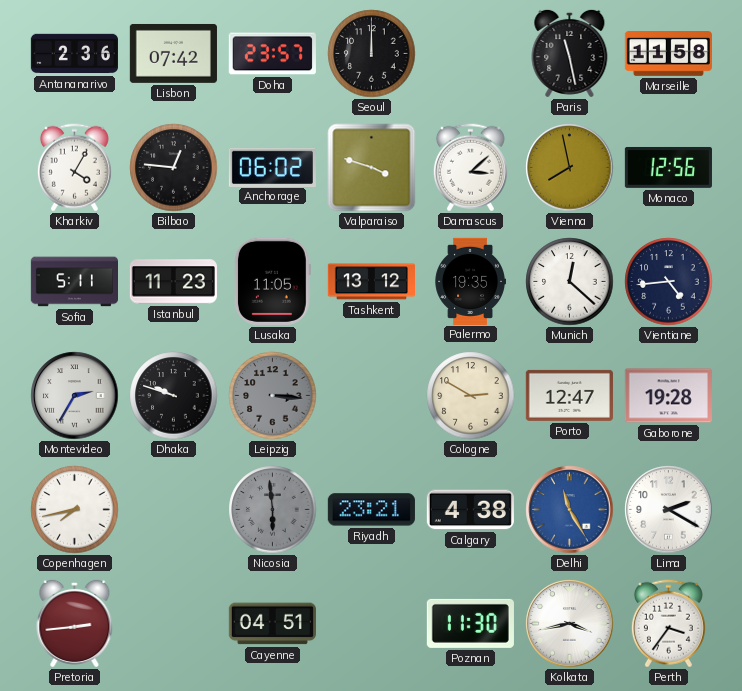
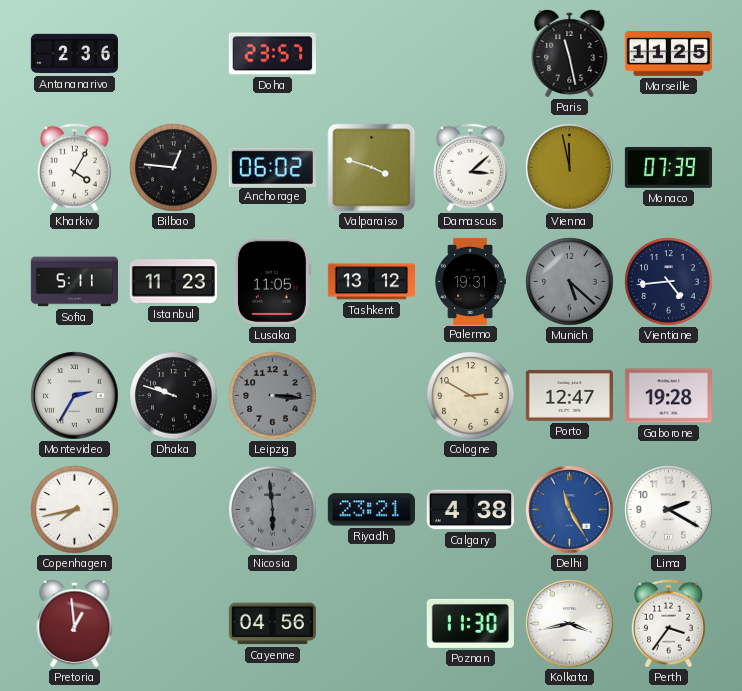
Lisbon: 07:42 -> none
Seoul: 12:00 -> none
Marseille: 11:58 -> 11:25
Vienna: 7:58 -> 11:58
Monaco: 12:56 -> 07:39
Palermo: 19:35 -> 19:31
Munich: 12:22 -> 5:22
Munich dial: white -> grey
Pretoria: 2:44 -> 12:59
Cayenne: 04:51 -> 04:56
